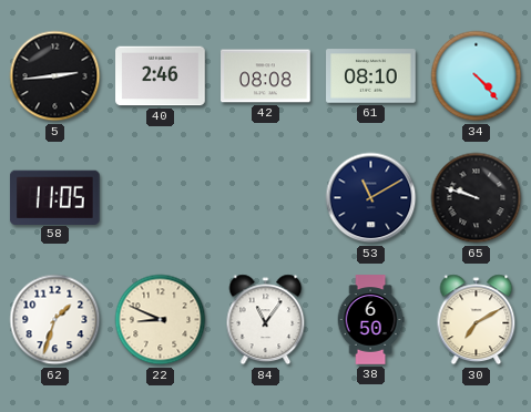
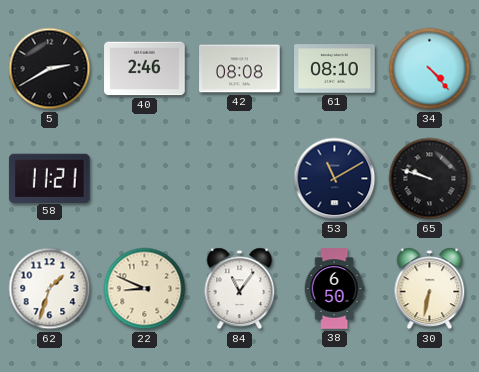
5: 2:44 -> 2:40
58: 11:05 -> 11:21
30: 7:10 -> 6:32
